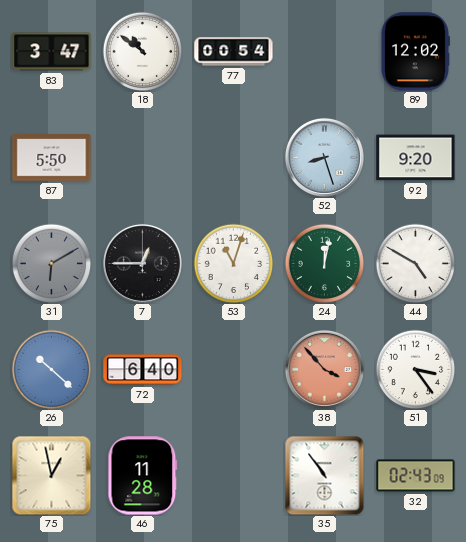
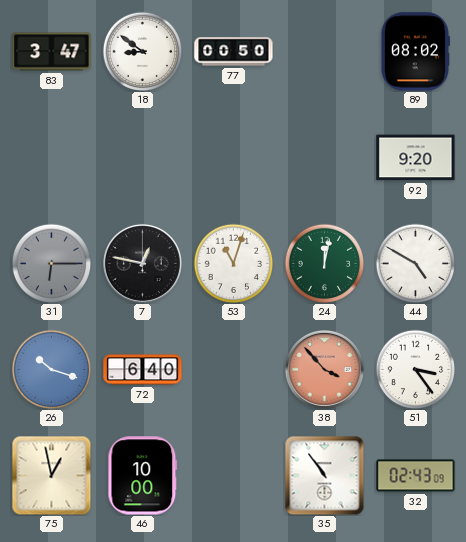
18: 10:51 -> 8:51
77: 00:54 -> 00:50
89: 12:02 -> 08:02
87: 5:50 -> none
52: 8:27 -> none
31: 6:10 -> 6:15
7: 12:45 -> 12:47
26: 10:22 -> 10:18
46: 11:28 -> 10:00
